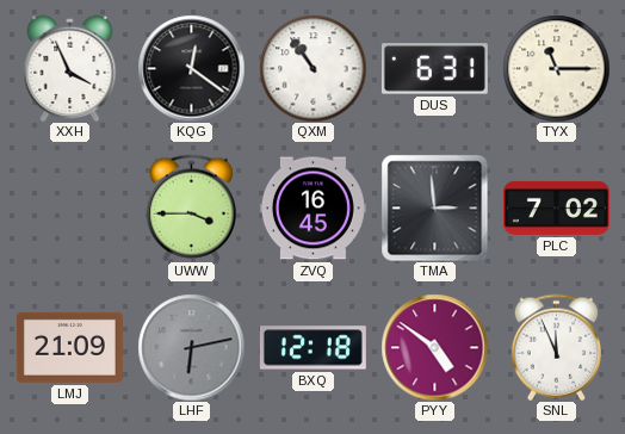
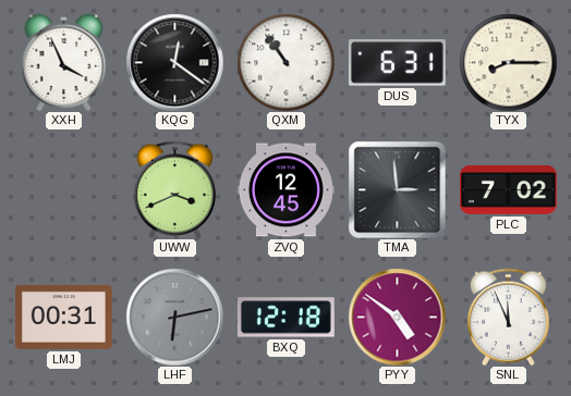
TYX: 11:15 -> 8:15
UWW: 3:45 -> 3:41
ZVQ: 16:45 -> 12:45
LMJ: 21:09 -> 00:31
